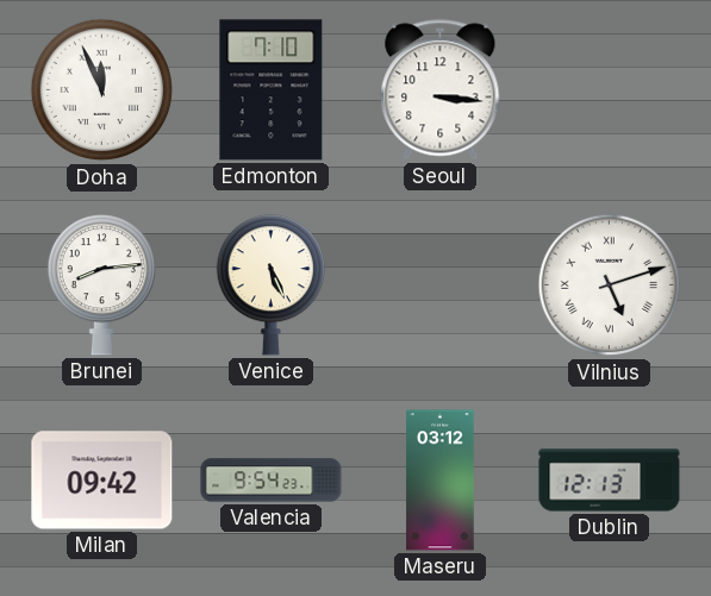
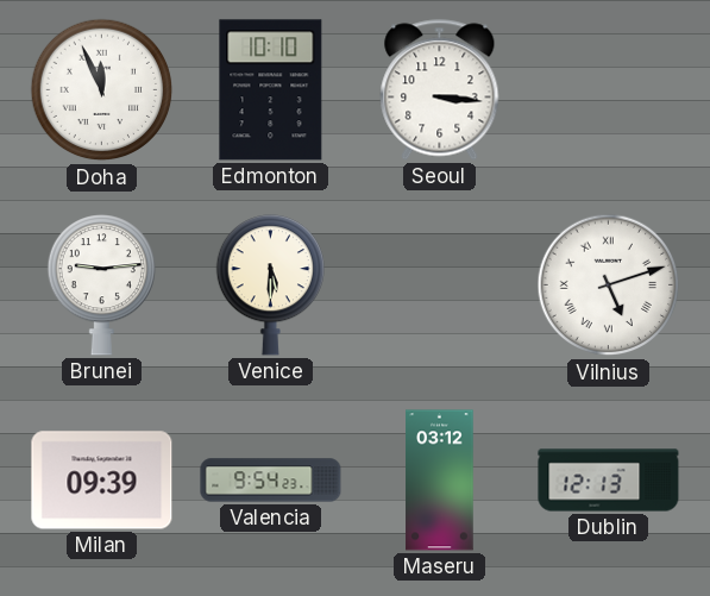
Edmonton: 7:10 -> 10:10
Brunei: 8:14 -> 9:14
Venice: 5:26 -> 5:30
Milan: 09:42 -> 09:39
